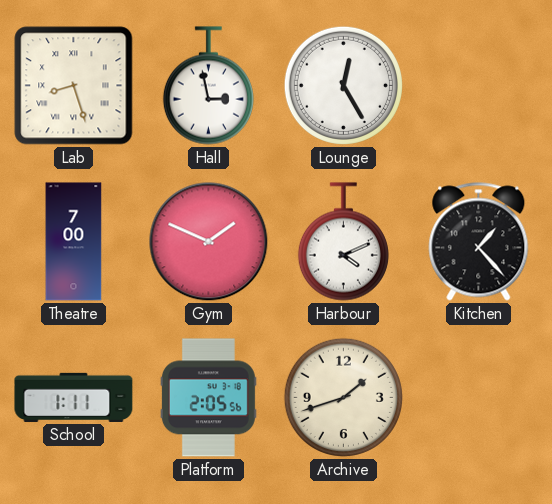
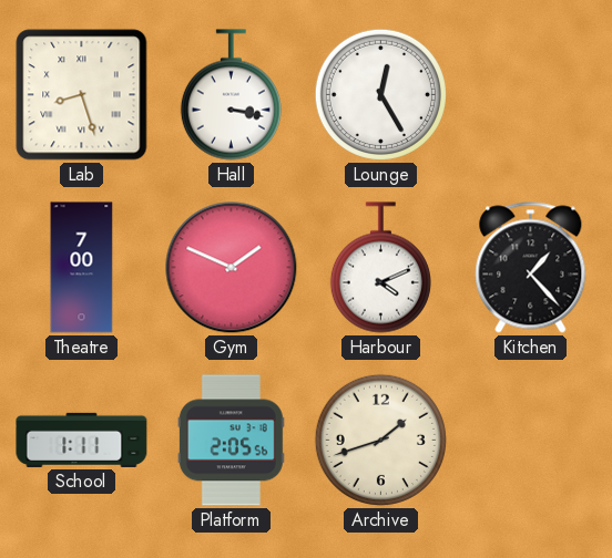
Hall: 2:58 -> 3:17
